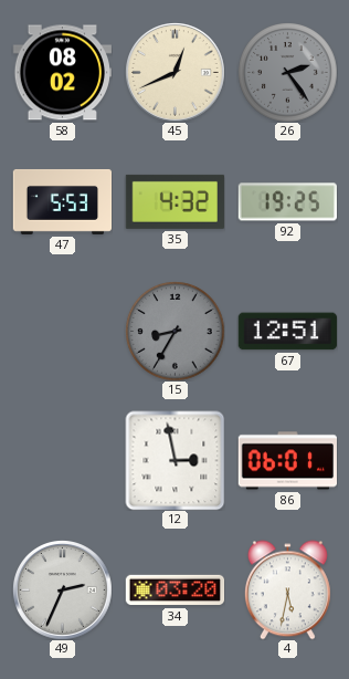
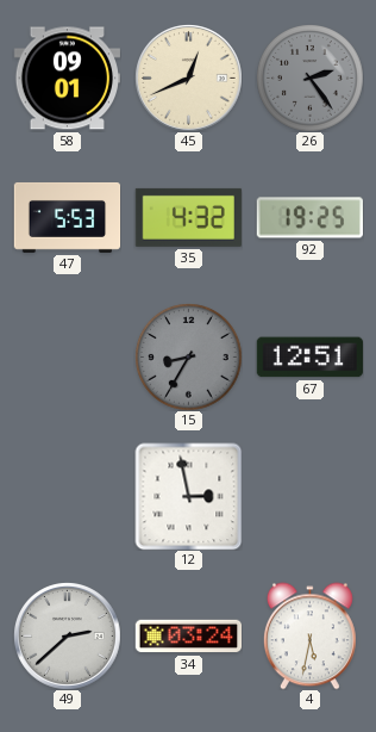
58: 08:02 -> 09:01
86: 06:01 -> none
49: 2:34 -> 2:38
34: 03:20 -> 03:24
